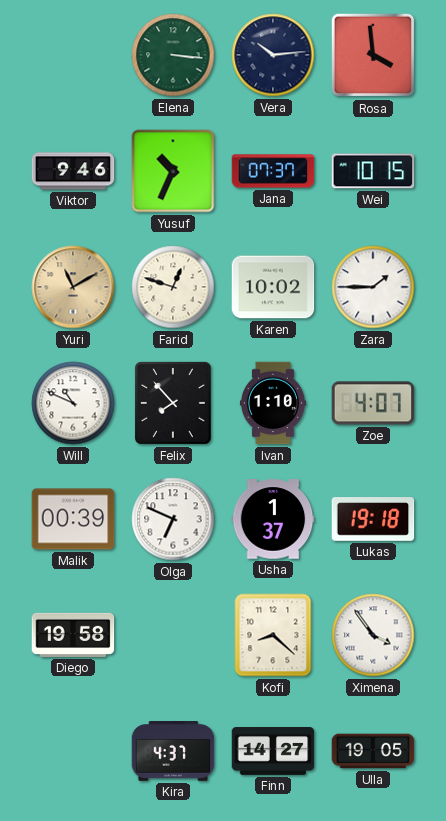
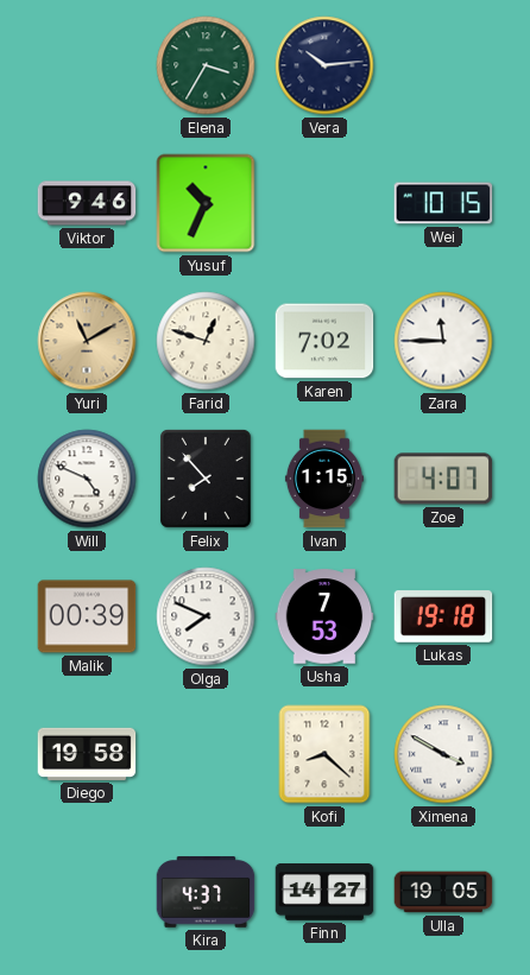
Elena: 3:16 -> 3:35
Rosa: 3:59 -> none
Jana: 07:37 -> none
Karen: 10:02 -> 7:02
Zara: 1:45 -> 11:45
Will: 10:49 -> 4:49
Ivan: 1:10 -> 1:15
Olga: 6:49 -> 7:49
Usha: 1:37 -> 7:53
Ximena: 3:54 -> 3:50
